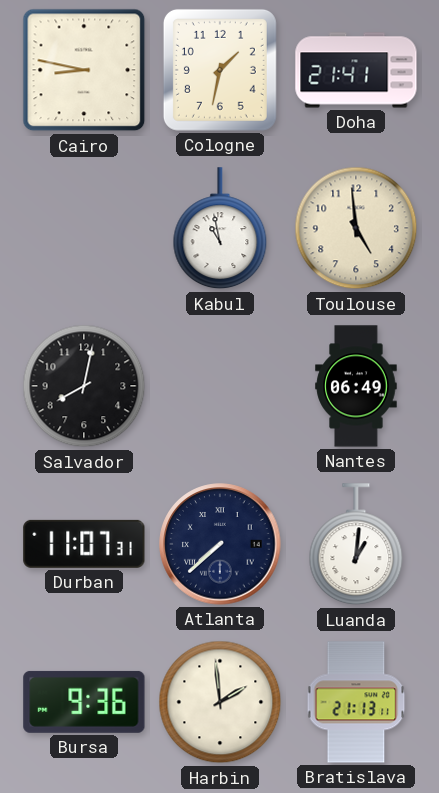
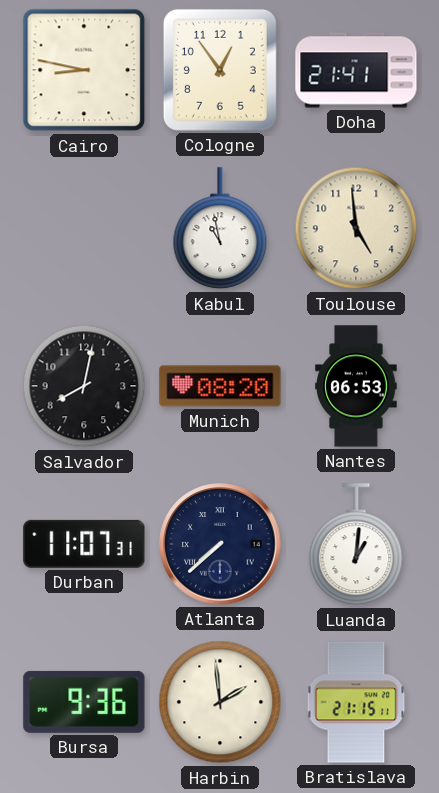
Cologne: 1:32 -> 12:54
Munich: none -> 08:20
Nantes: 06:49 -> 06:53
Bratislava: 21:13 -> 21:15
